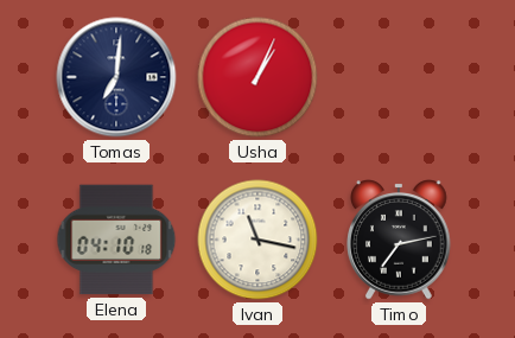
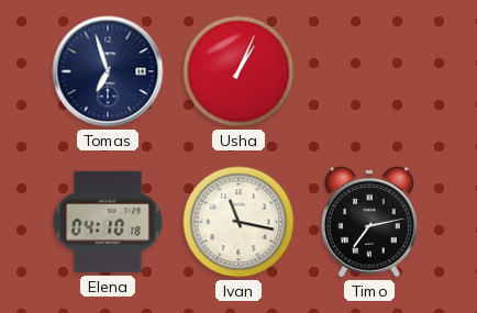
Tomas: 7:01 -> 6:57
